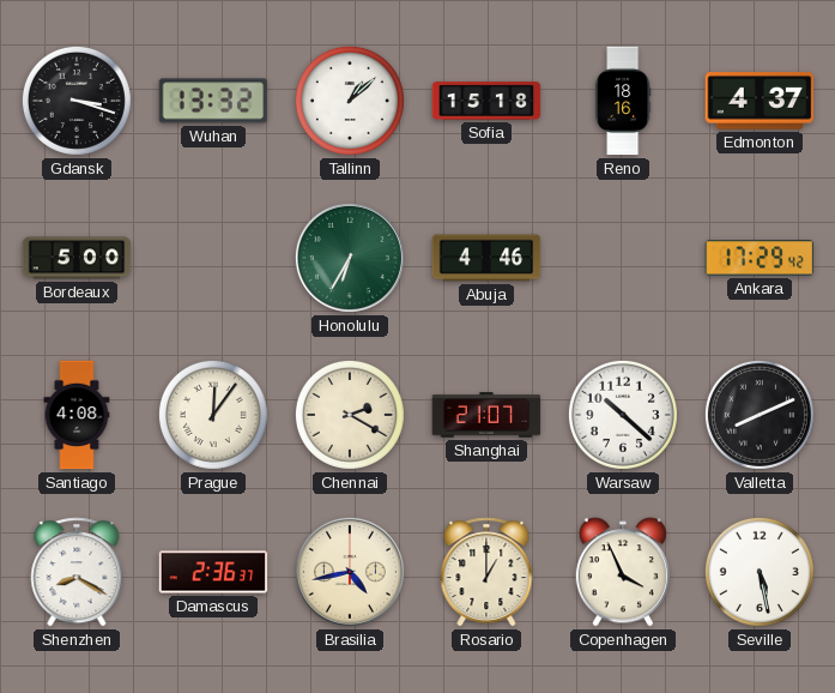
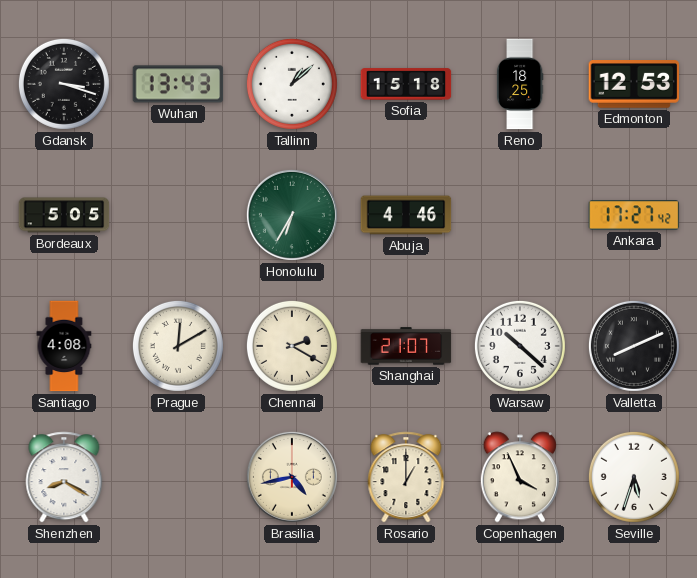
Wuhan: 13:32 -> 13:43
Reno: 18:16 -> 18:25
Edmonton: 4:37 -> 12:53
Bordeaux: 5:00 -> 5:05
Ankara: 17:29 -> 17:27
Prague: 12:06 -> 12:10
Damascus: 2:36 -> none
Seville: 5:28 -> 5:33
